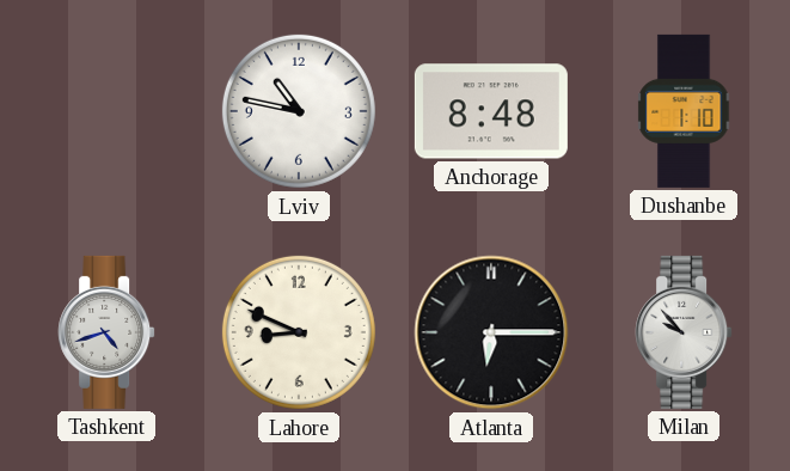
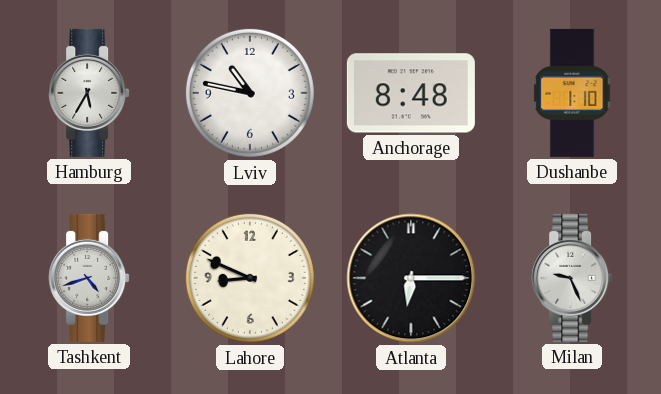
Hamburg: none -> 5:35
Milan: 9:53 -> 9:26
